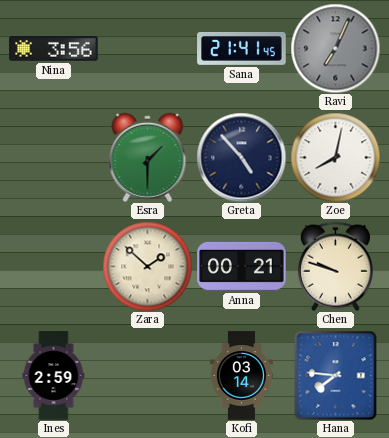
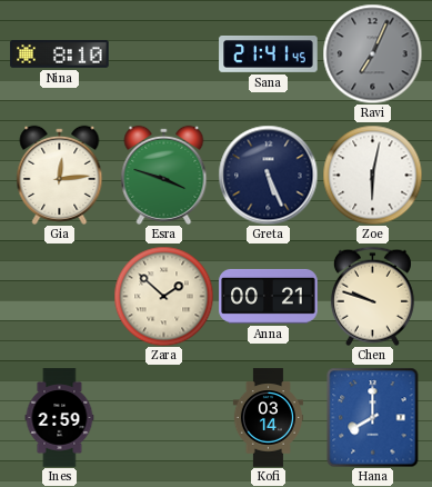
Nina: 3:56 -> 8:10
Gia: none -> 12:14
Esra: 1:30 -> 3:48
Greta: 4:53 -> 5:26
Zoe: 8:02 -> 6:02
Hana: 7:46 -> 8:00
